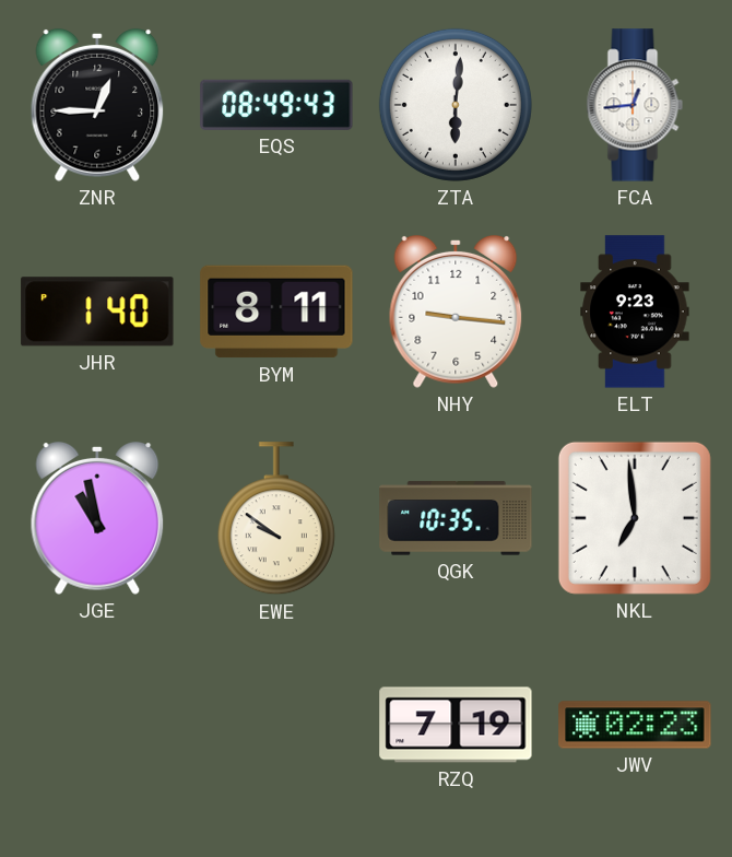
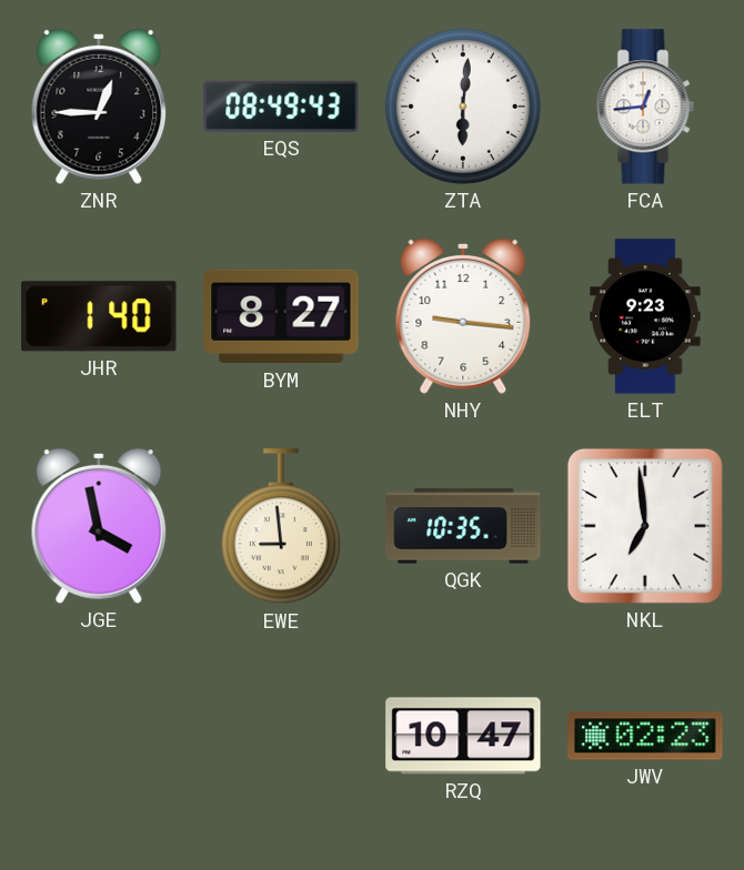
BYM: 8:11 -> 8:27
JGE: 10:58 -> 3:58
EWE: 9:51 -> 8:59
RZQ: 7:19 -> 10:47
